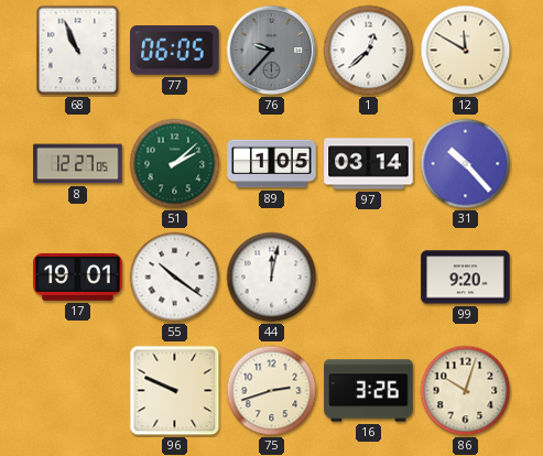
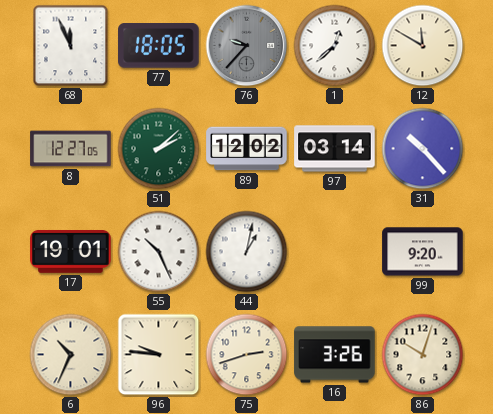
68: 10:56 -> 11:56
77: 06:05 -> 18:05
89: 1:05 -> 12:02
55: 10:21 -> 10:26
44: 12:02 -> 1:02
6: none -> 10:34
96: 9:49 -> 9:46
